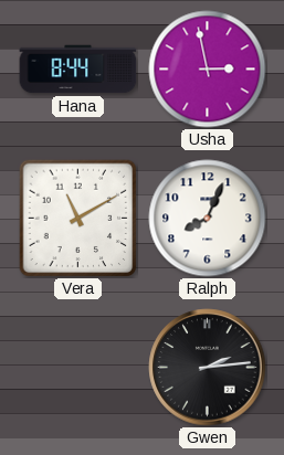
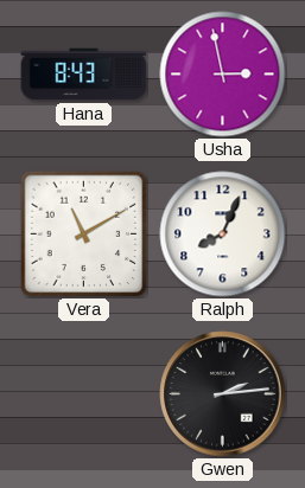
Hana: 8:44 -> 8:43
